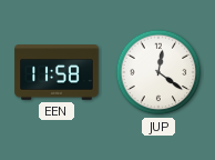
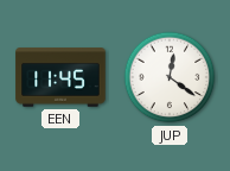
EEN: 11:58 -> 11:45
